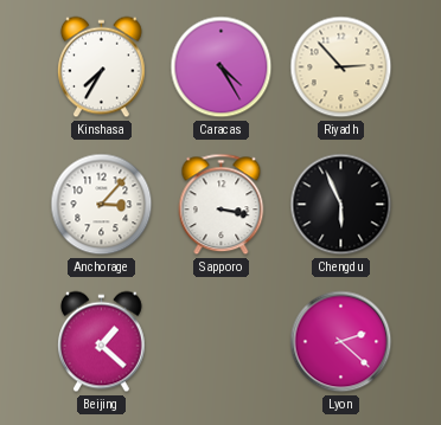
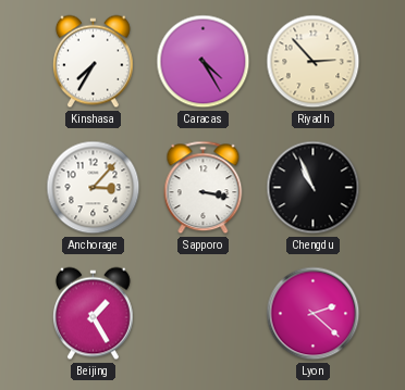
Chengdu: 5:56 -> 10:56
Beijing: 1:22 -> 1:25
